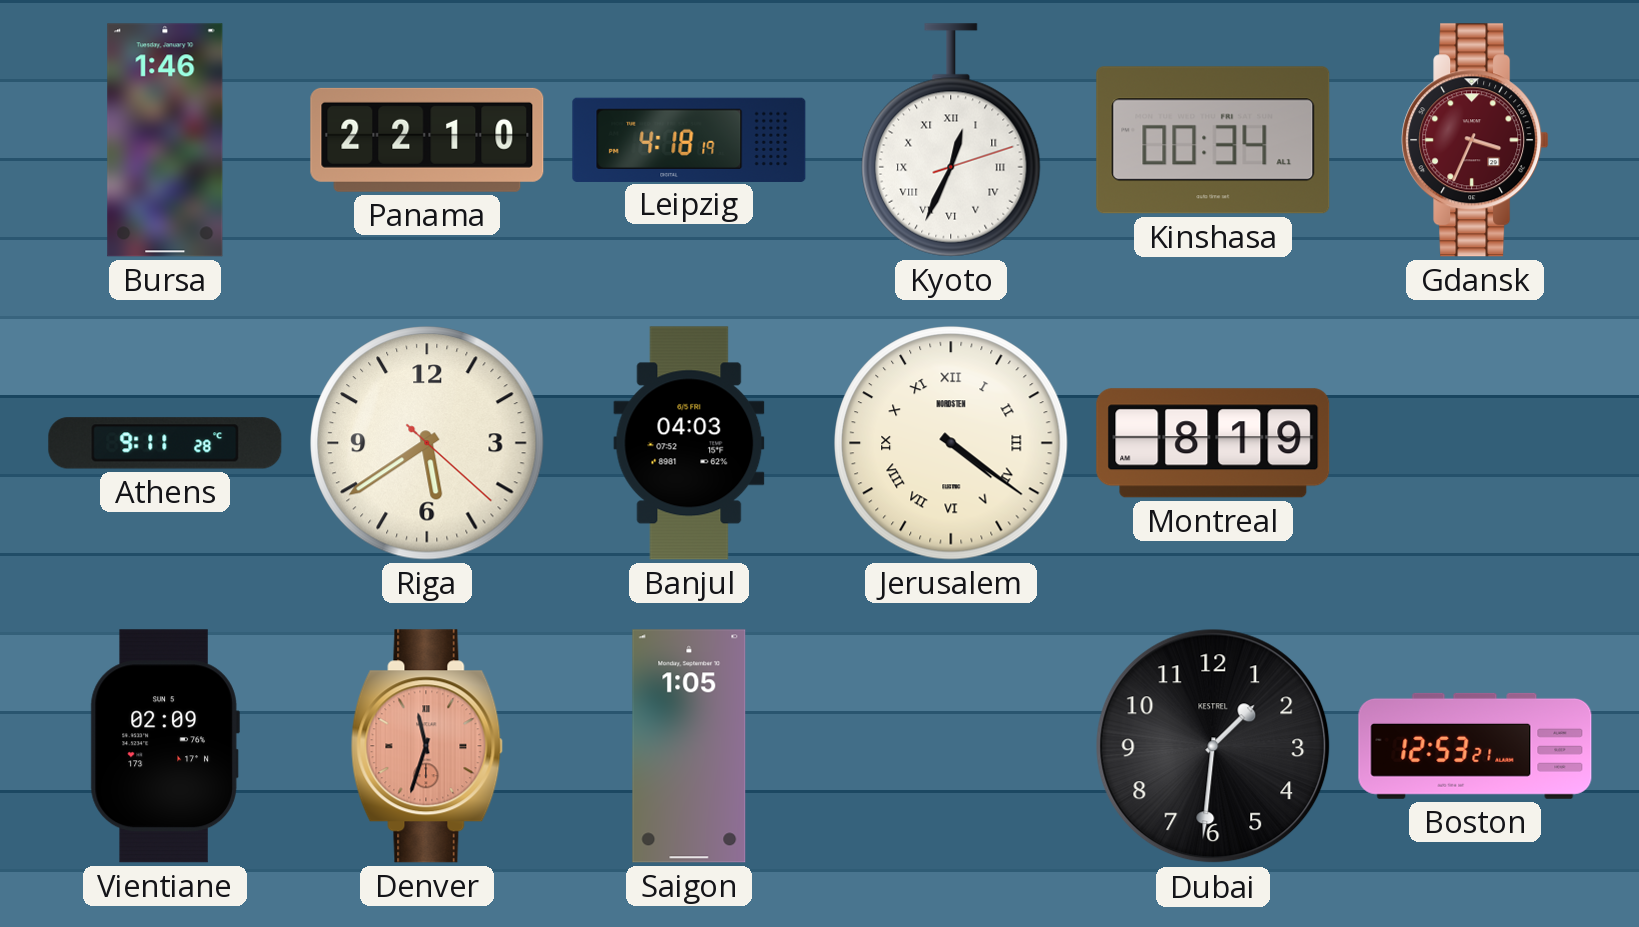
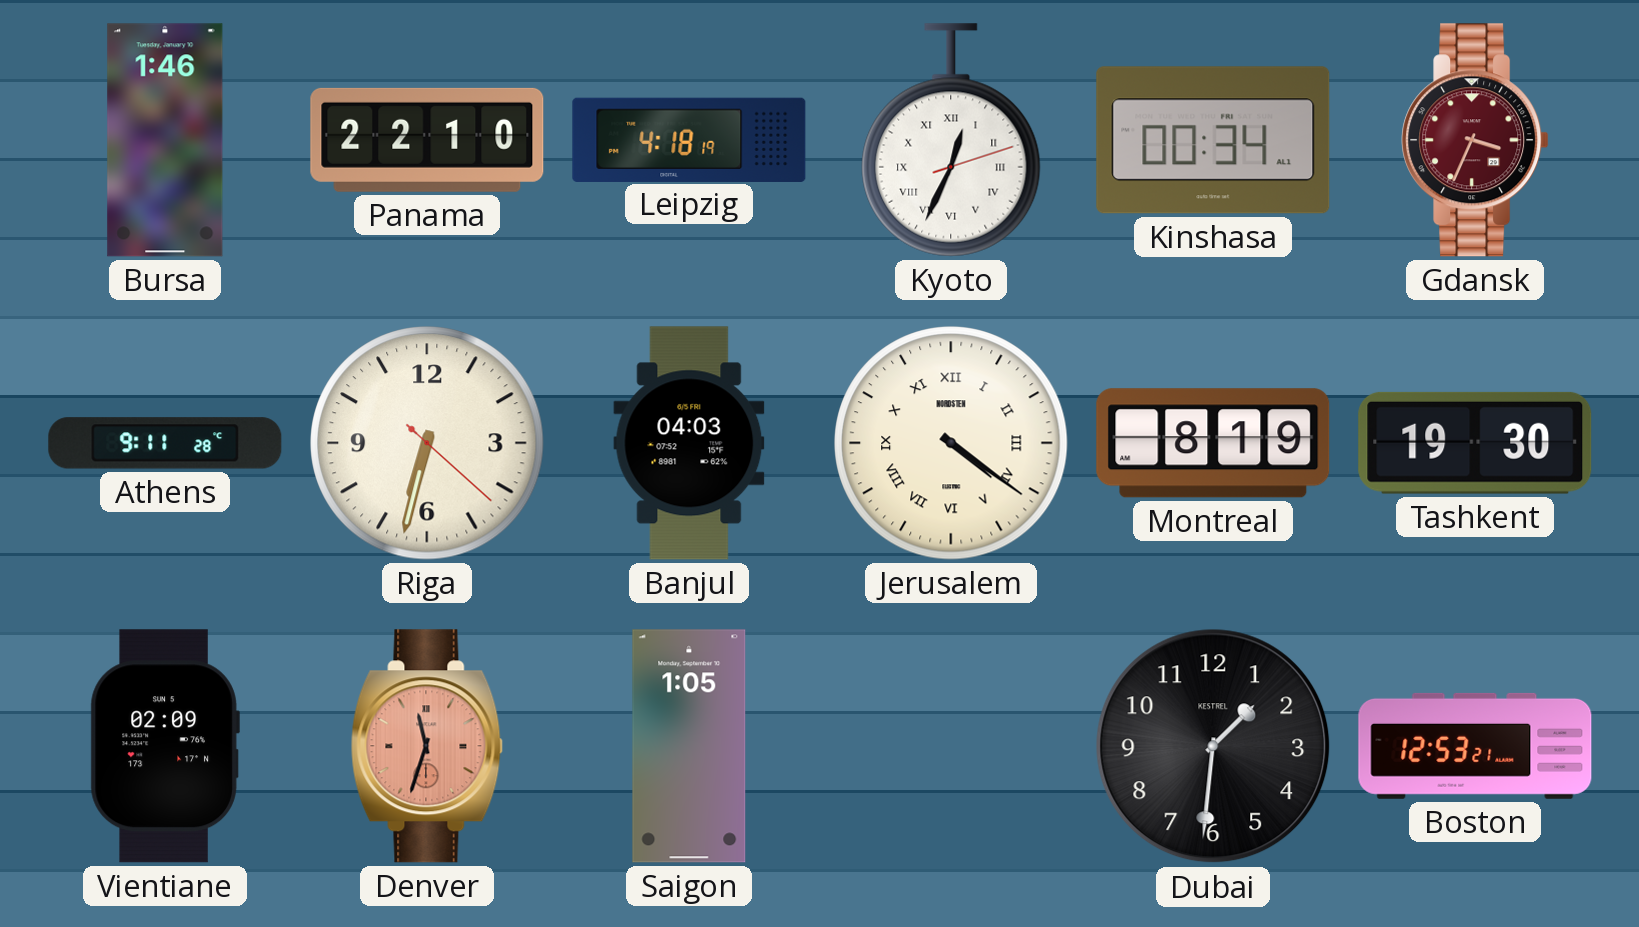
Riga: 5:39 -> 6:32
Tashkent: none -> 19:30
